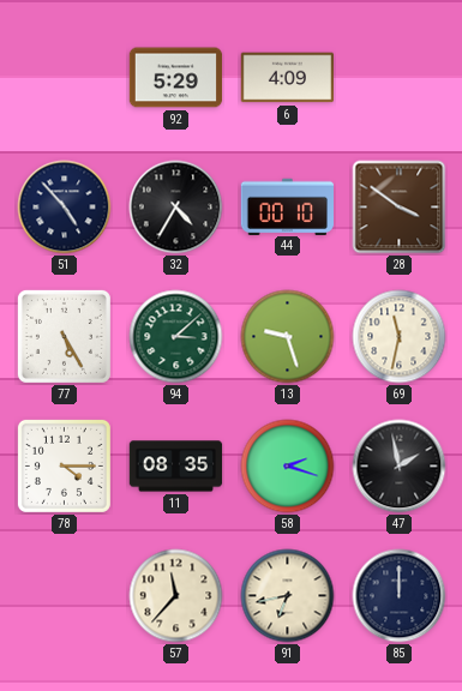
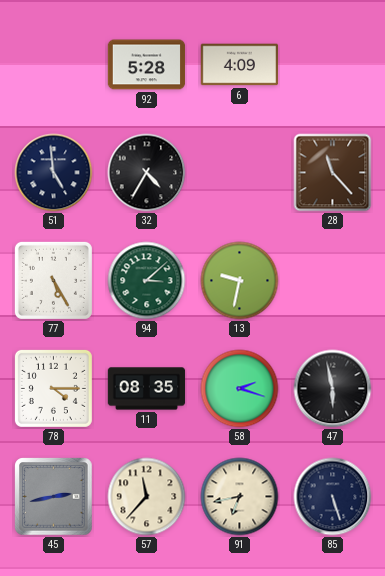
92: 5:29 -> 5:28
51: 4:53 -> 4:59
44: 00:10 -> none
28: 3:51 -> 11:23
13: 9:27 -> 9:32
69: 11:32 -> none
47: 1:58 -> 5:58
45: none -> 2:43
85: 12:00 -> 5:27
